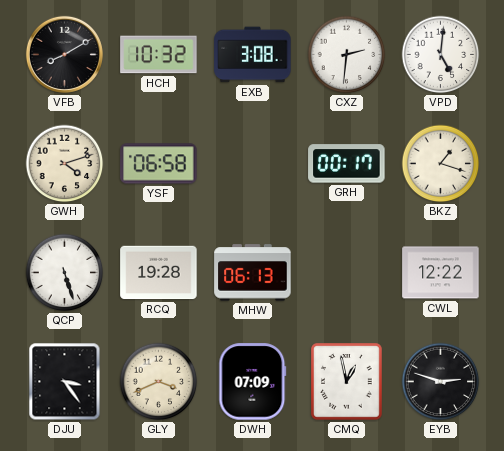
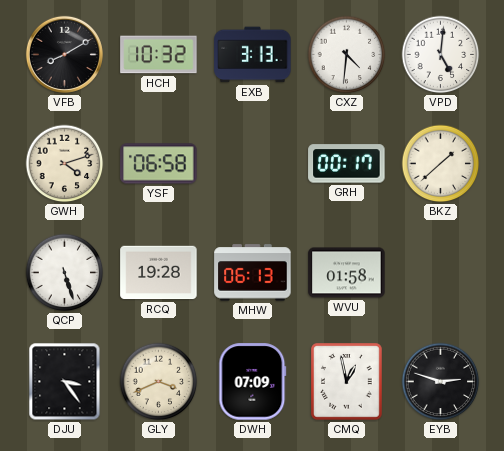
EXB: 3:08 -> 3:13
CXZ: 2:31 -> 4:31
BKZ: 1:18 -> 1:38
WVU: none -> 01:58
CWL: 12:22 -> none
